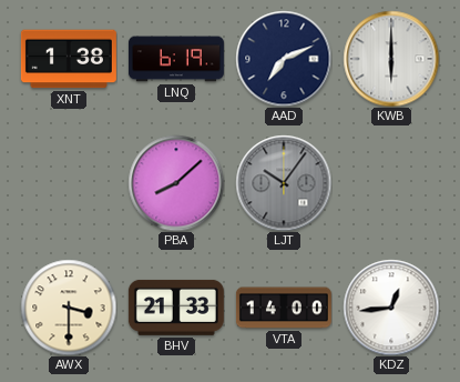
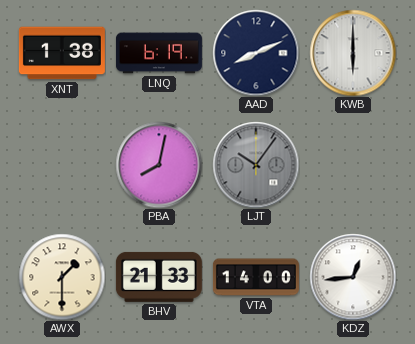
AAD: 7:11 -> 8:11
PBA: 8:08 -> 8:02
AWX: 3:30 -> 1:30
